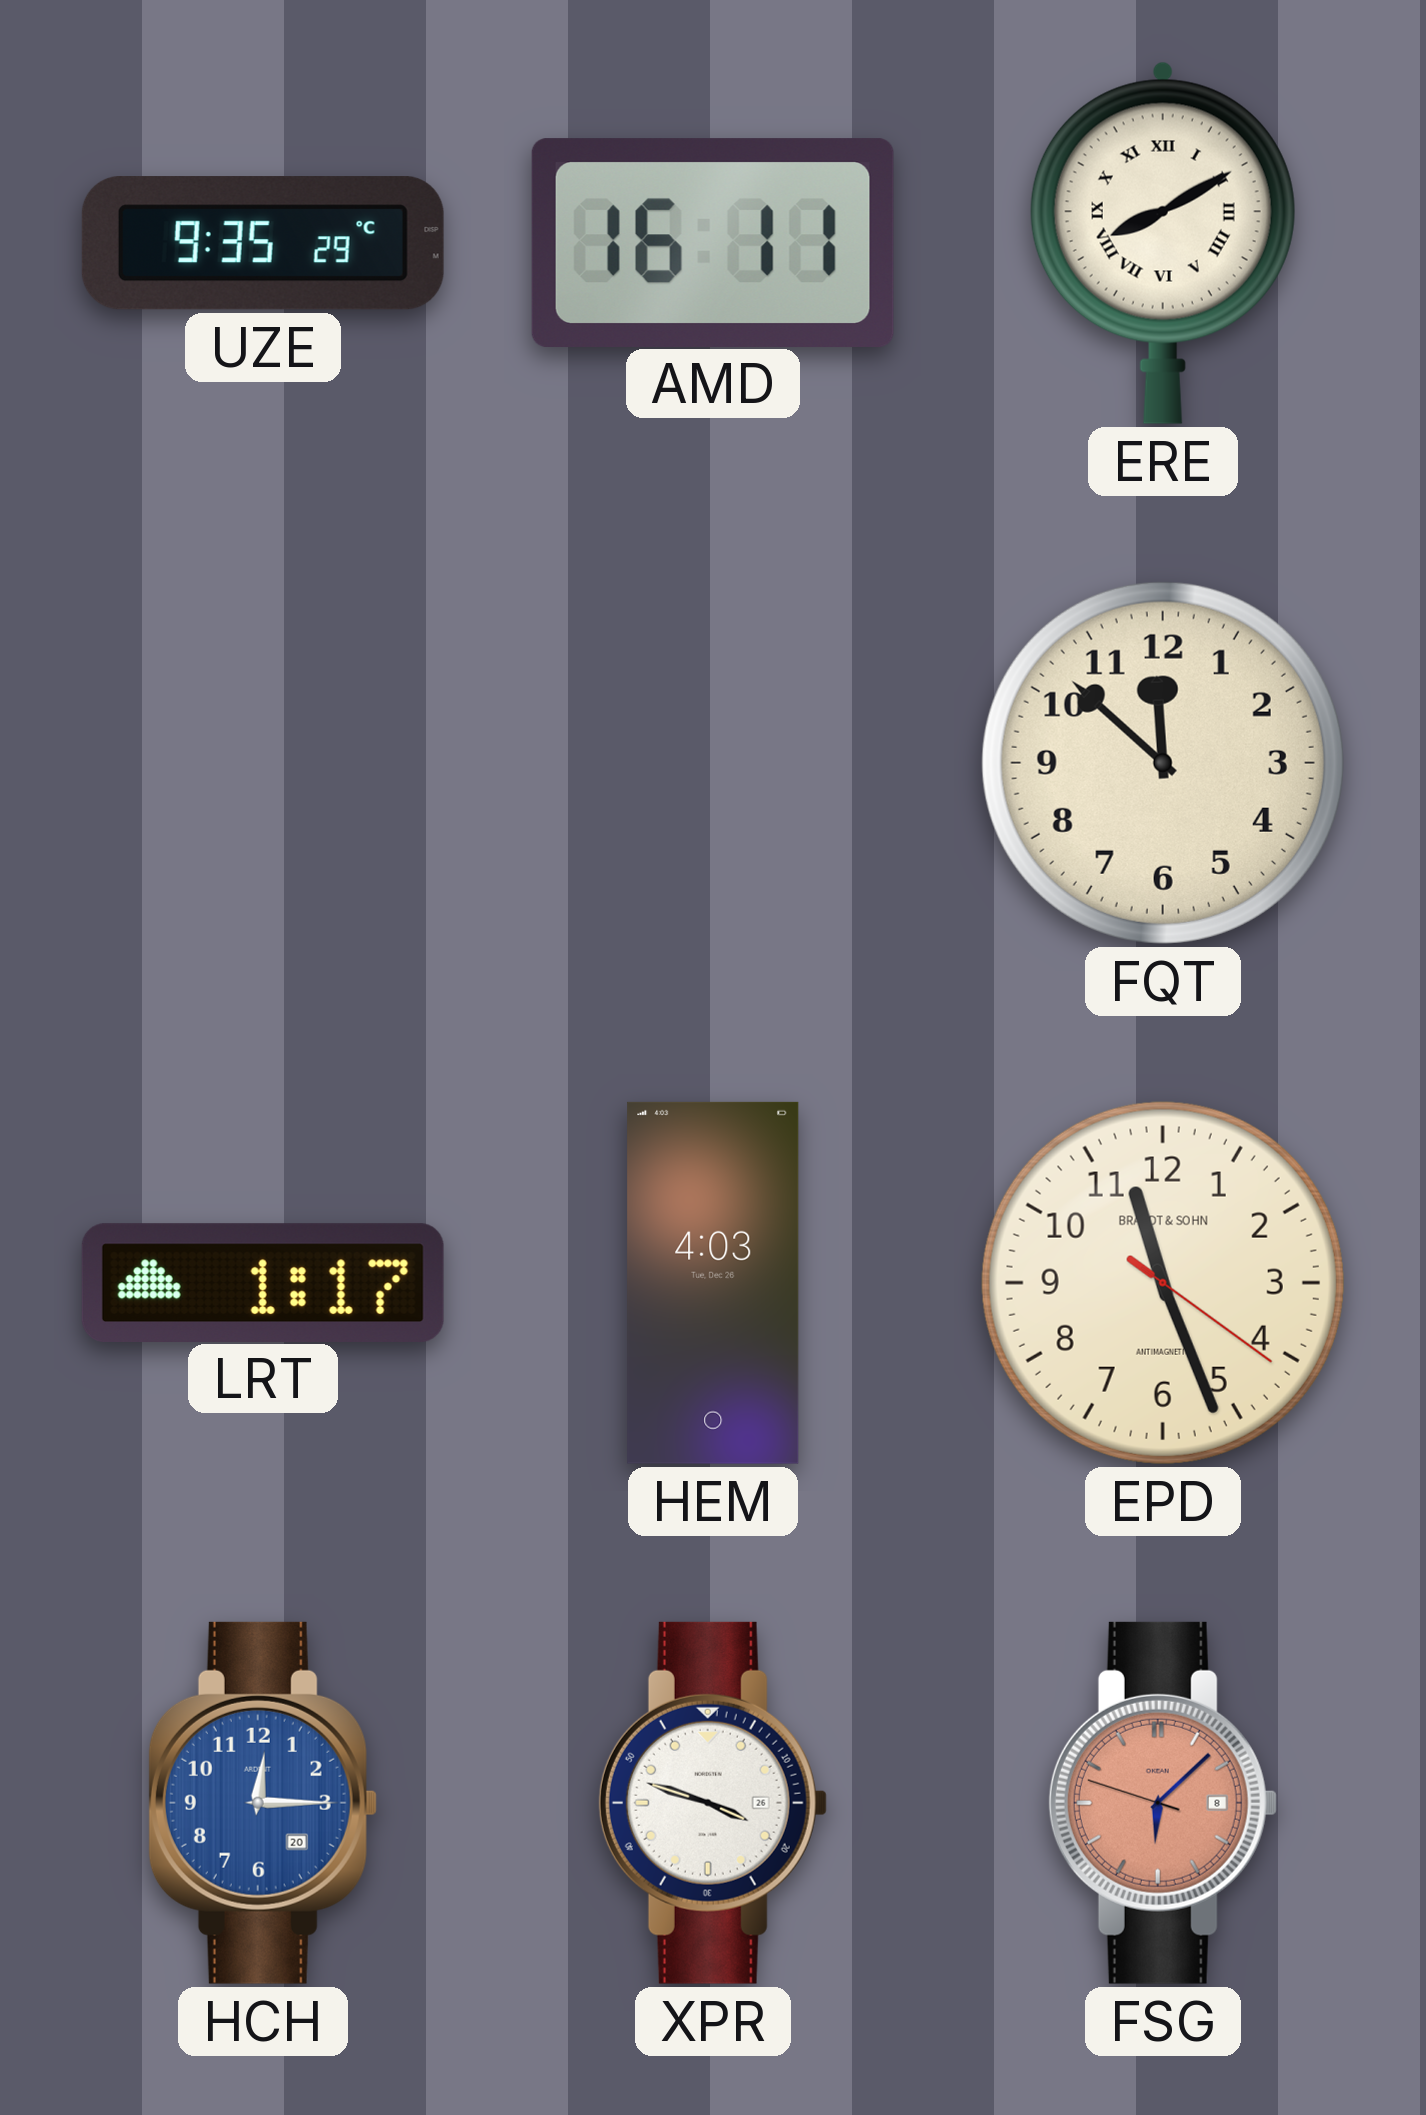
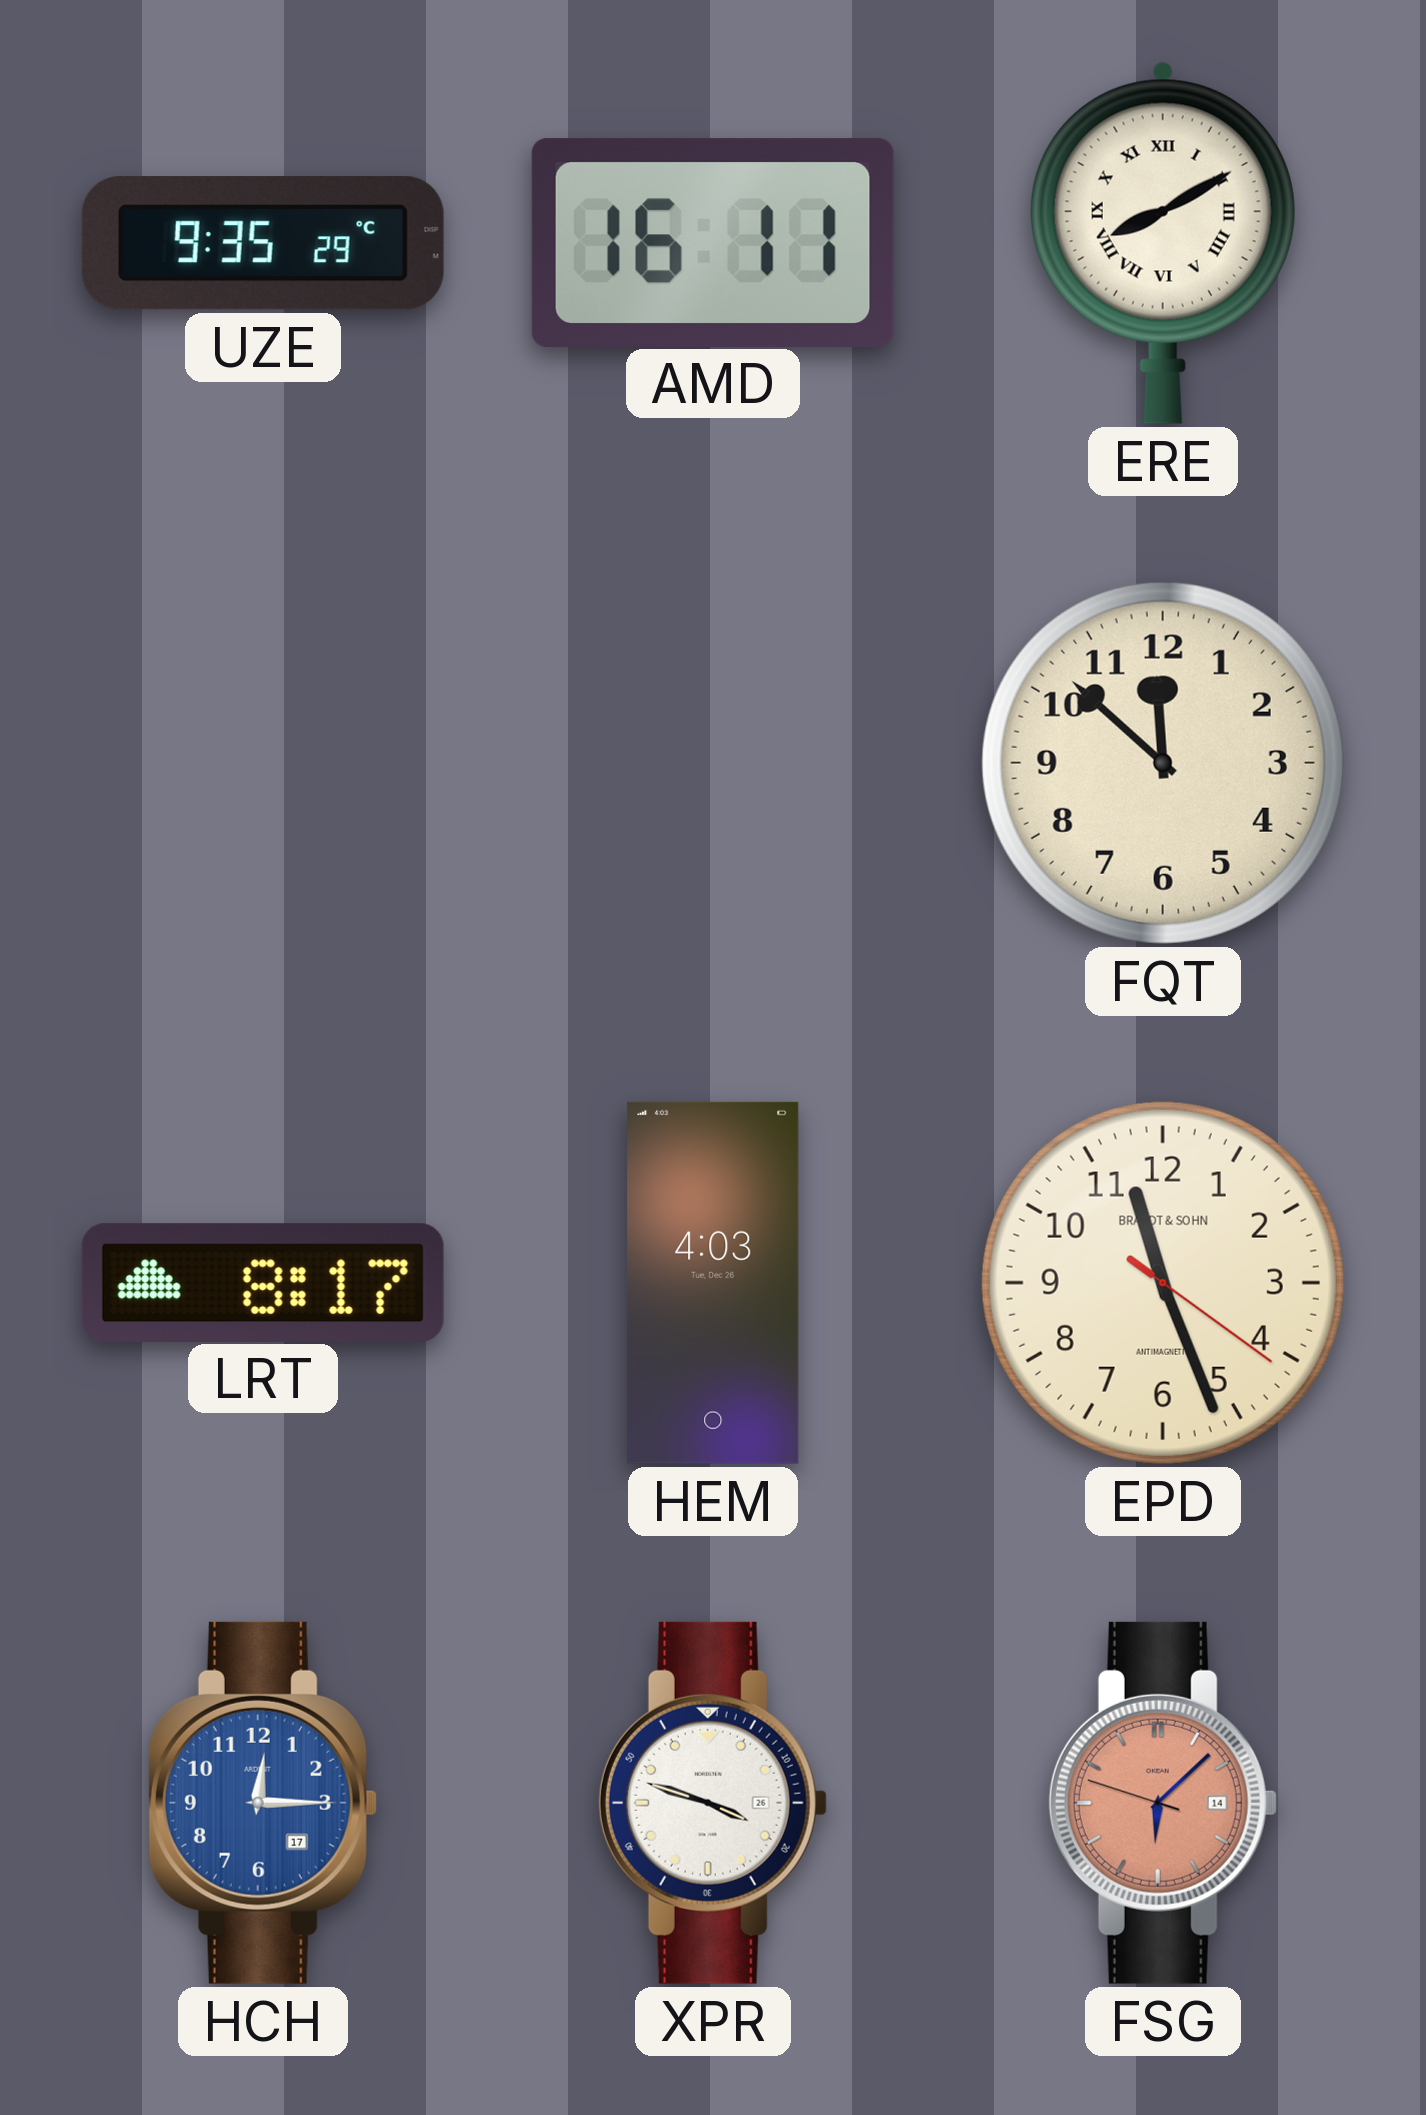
LRT: 1:17 -> 8:17
HCH date: 20 -> 17
FSG date: 8 -> 14
